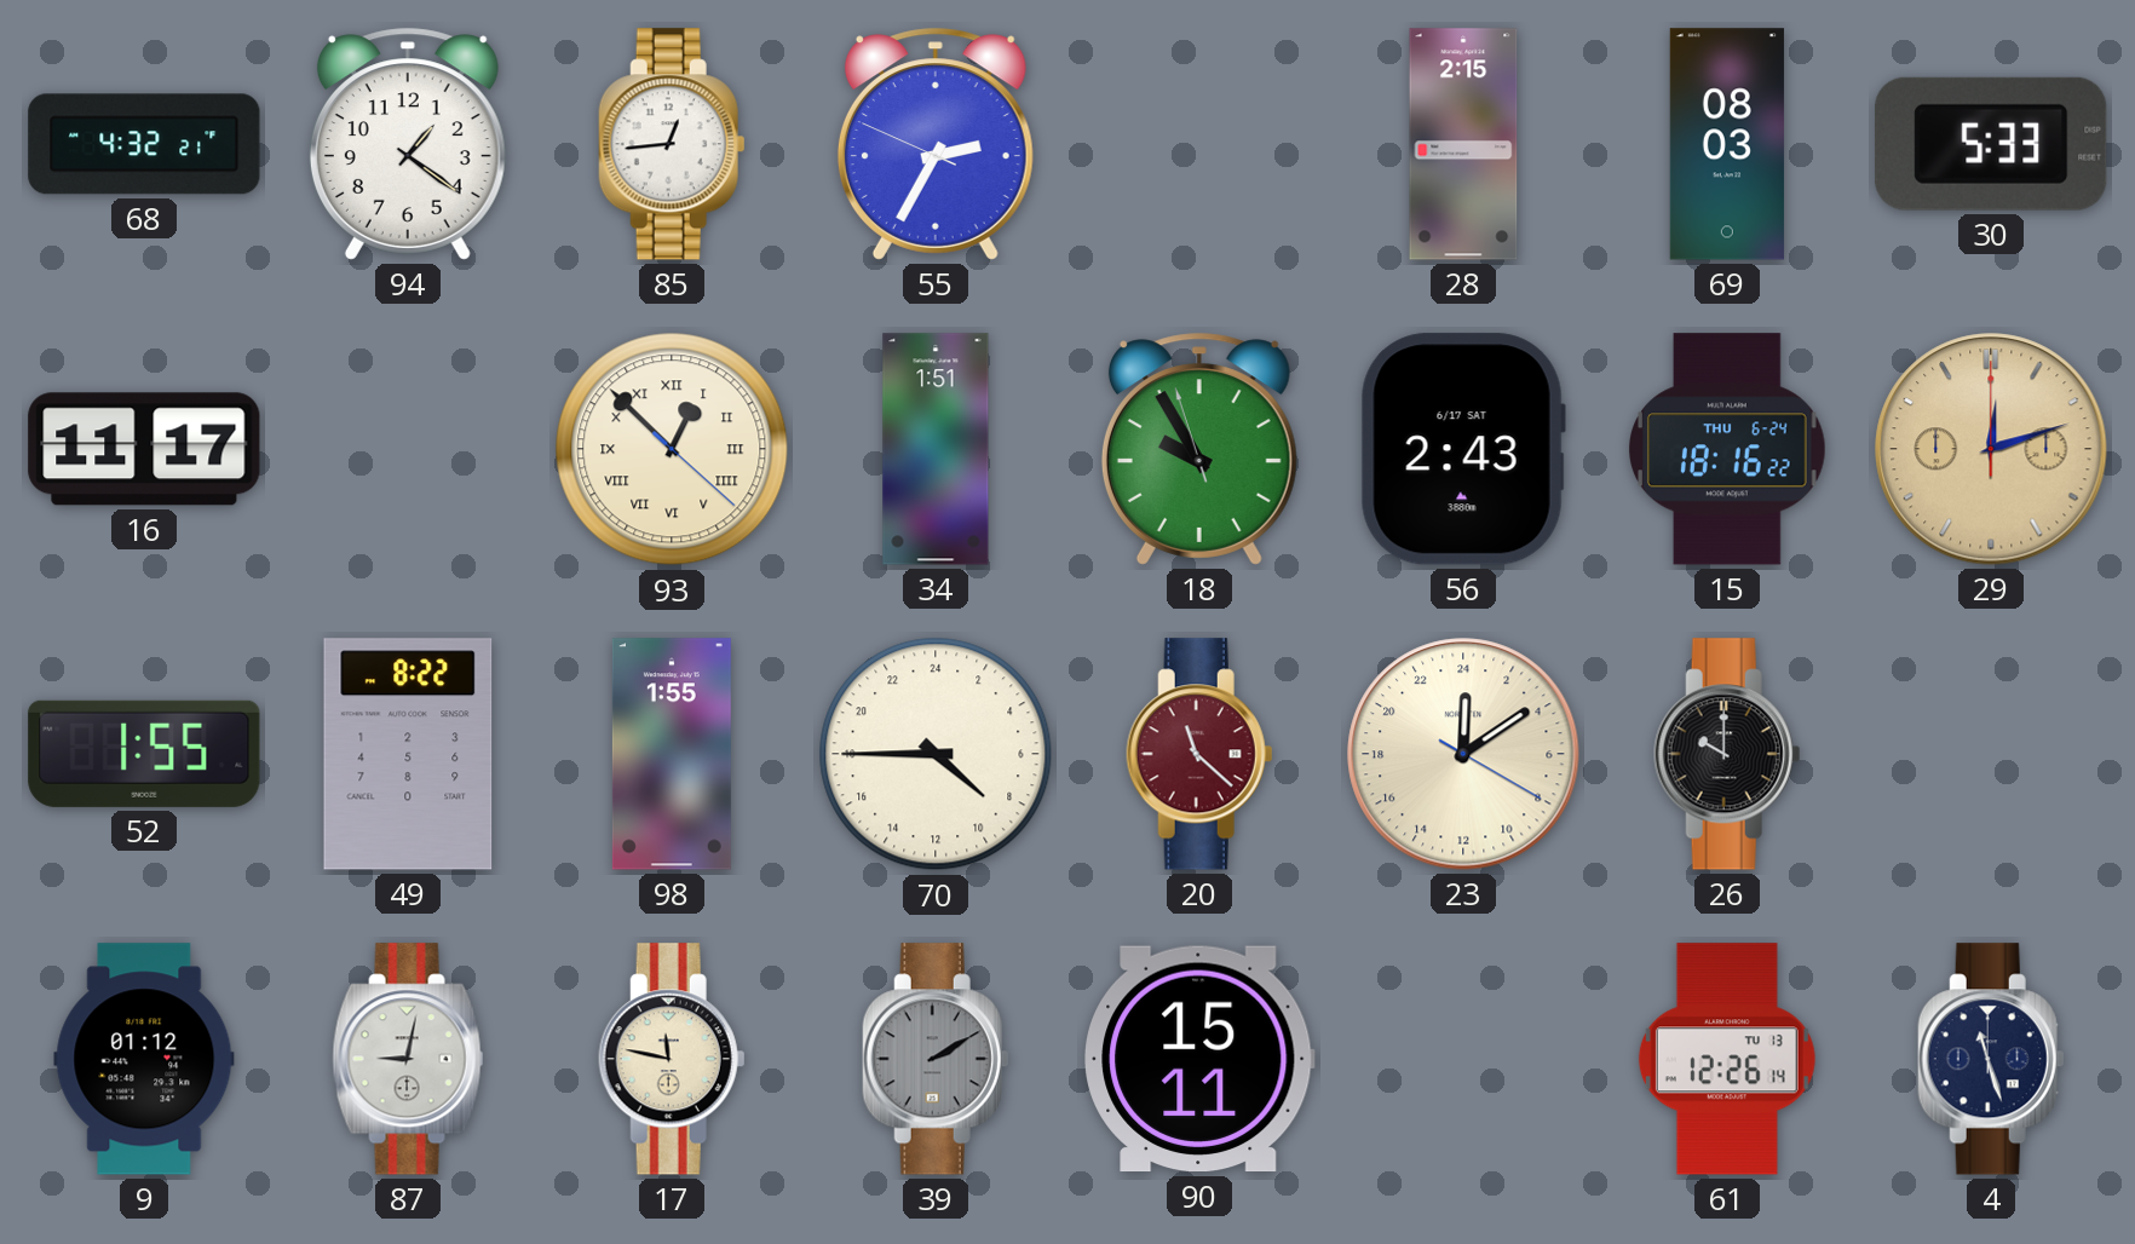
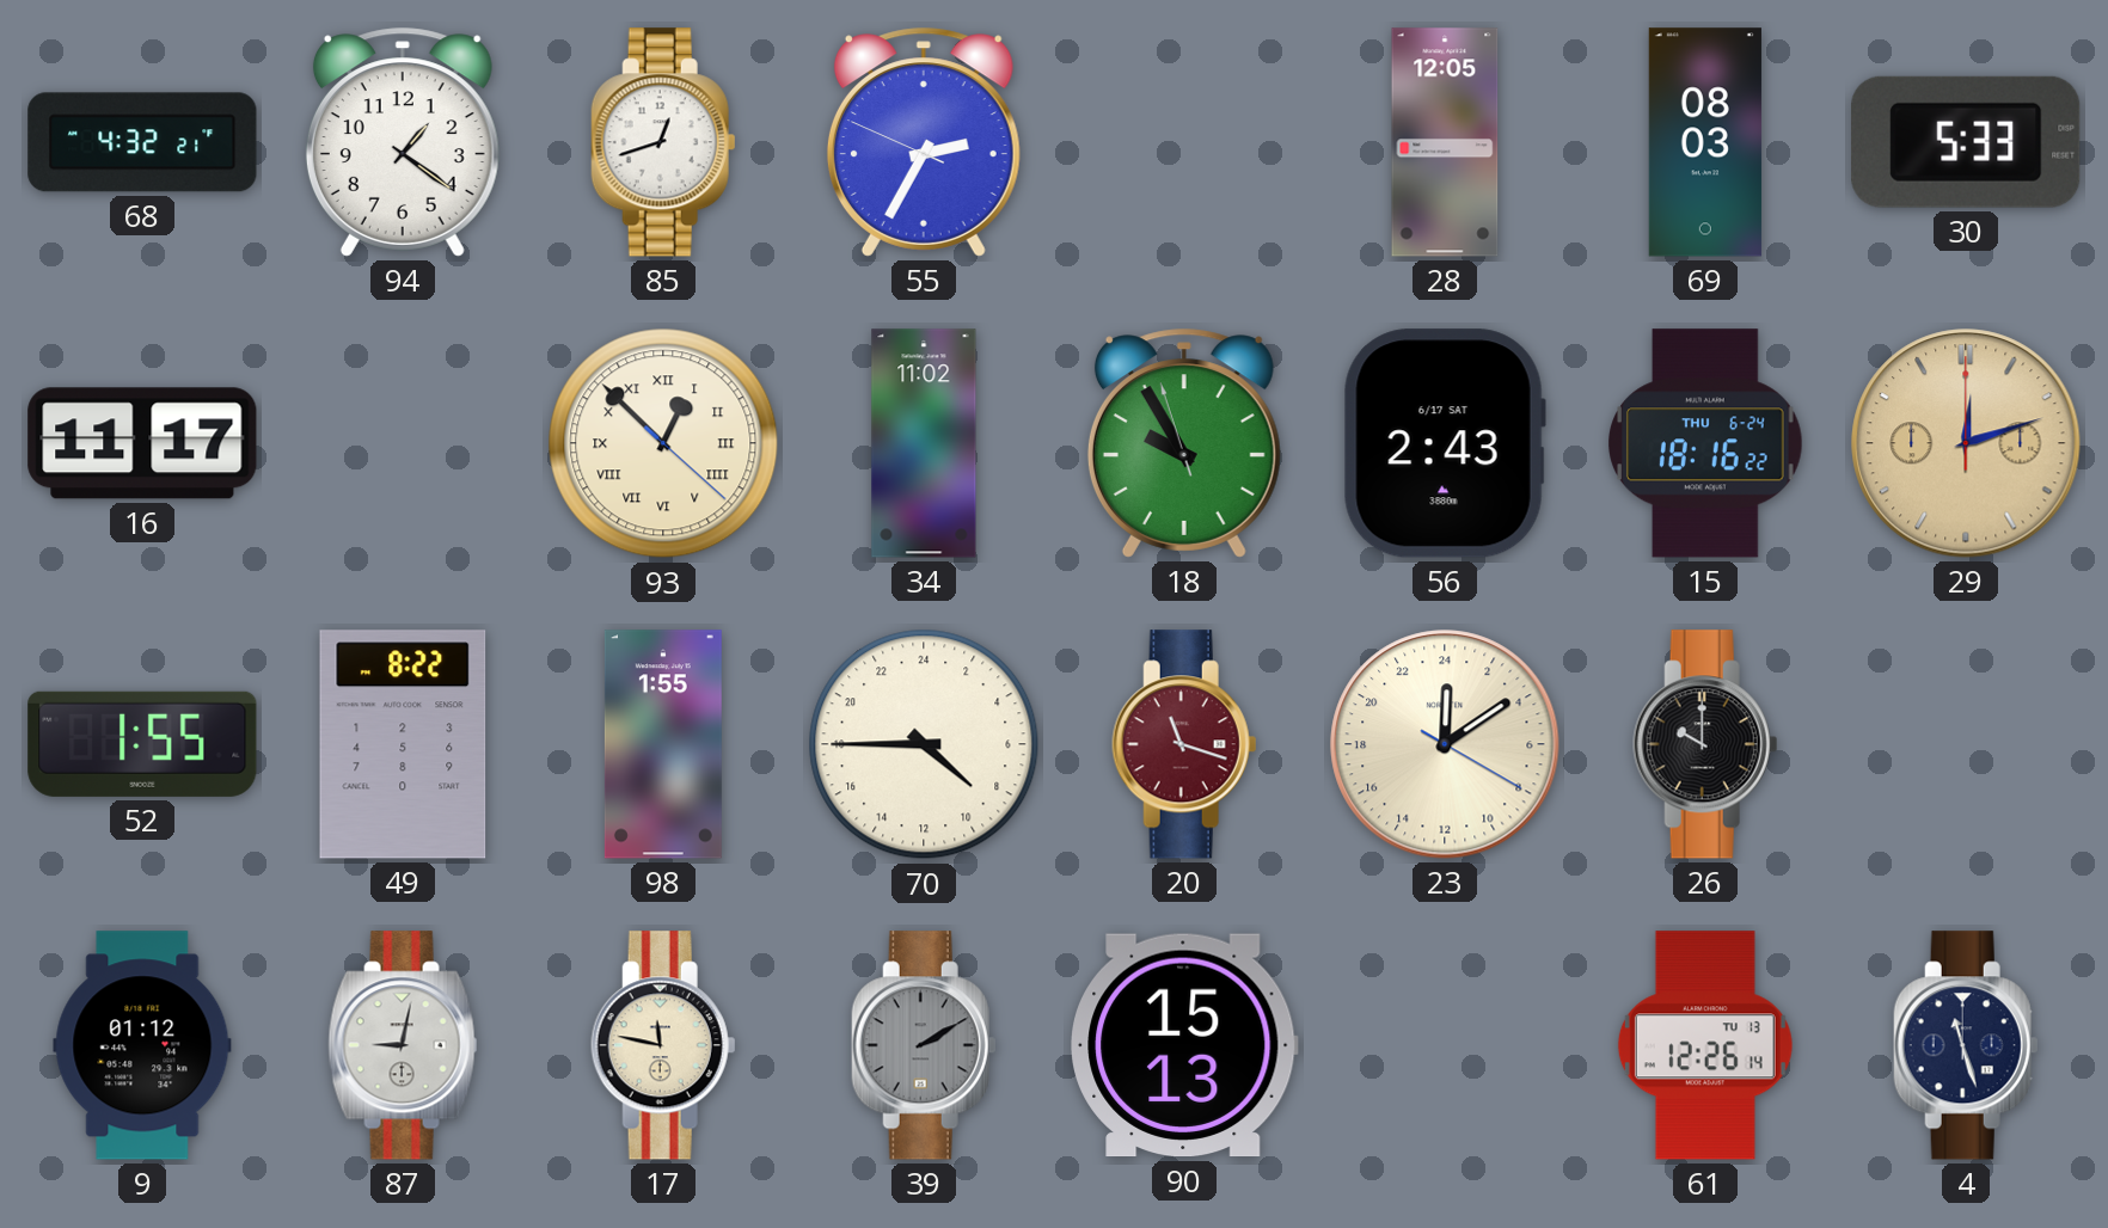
85: 12:44 -> 12:42
28: 2:15 -> 12:05
34: 1:51 -> 11:02
20: 11:22 -> 11:18
90: 15:11 -> 15:13
